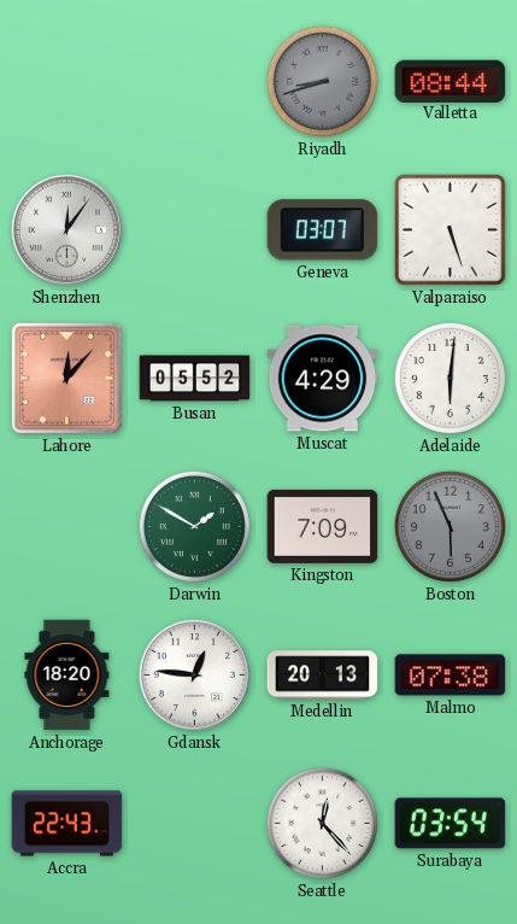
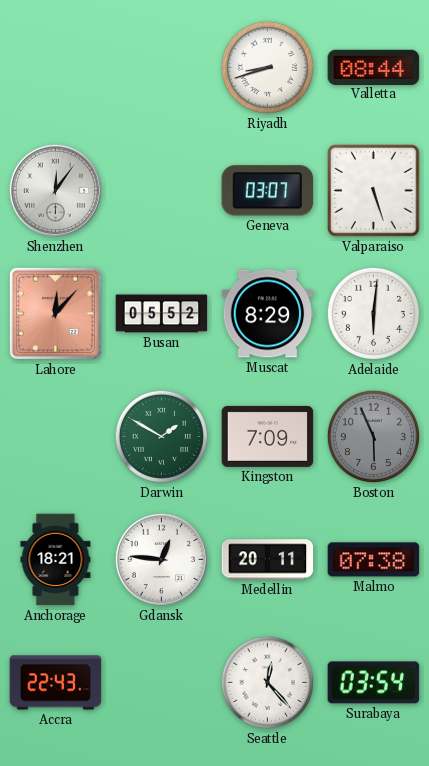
Riyadh dial: grey -> white
Muscat: 4:29 -> 8:29
Anchorage: 18:20 -> 18:21
Medellin: 20:13 -> 20:11
